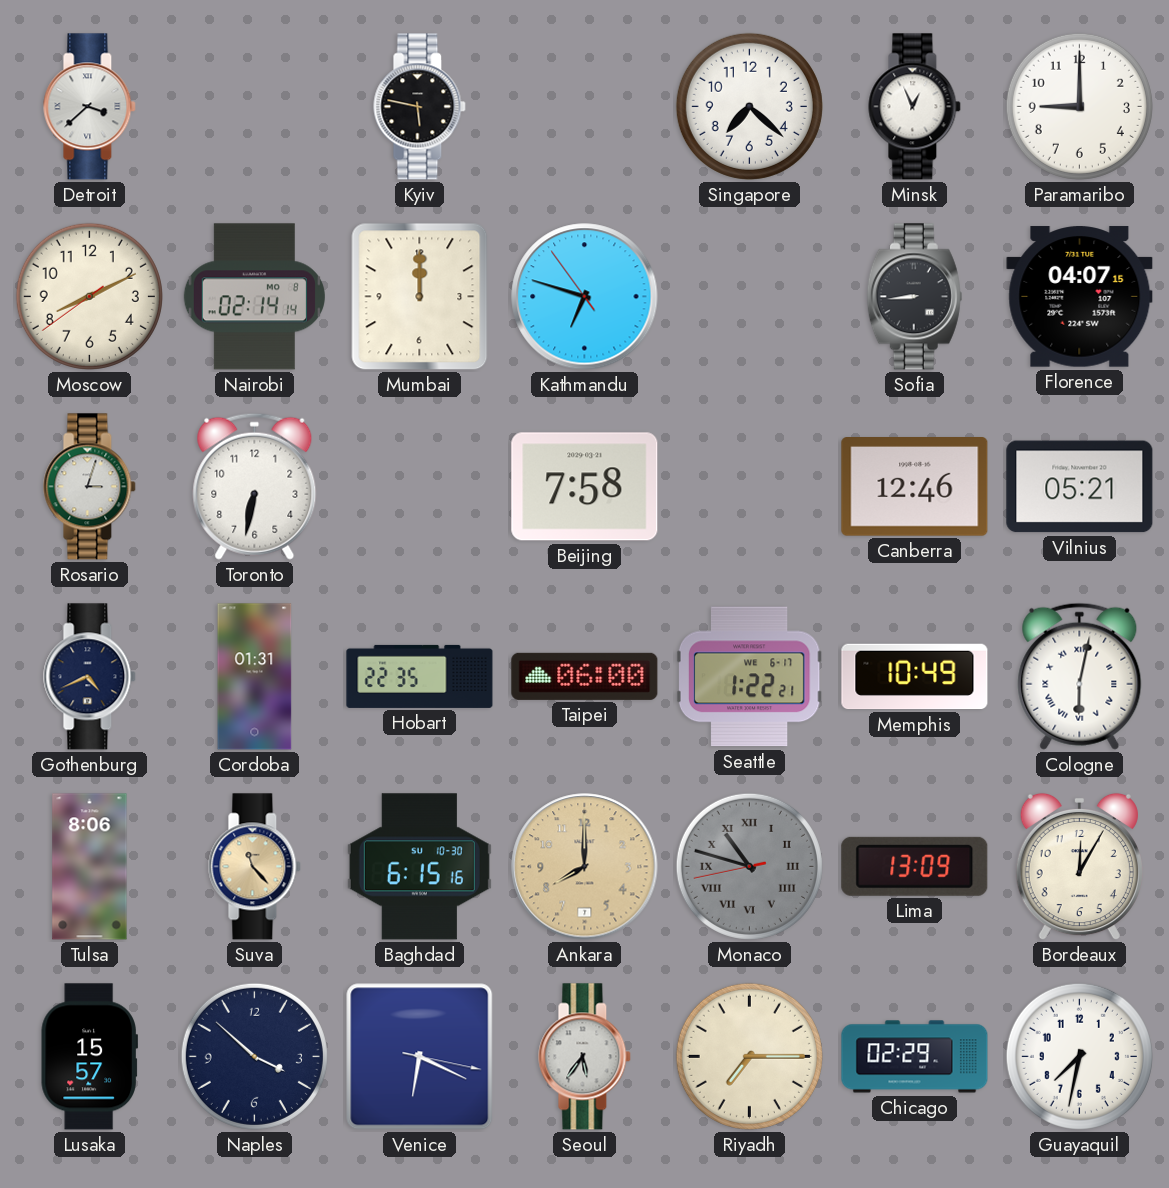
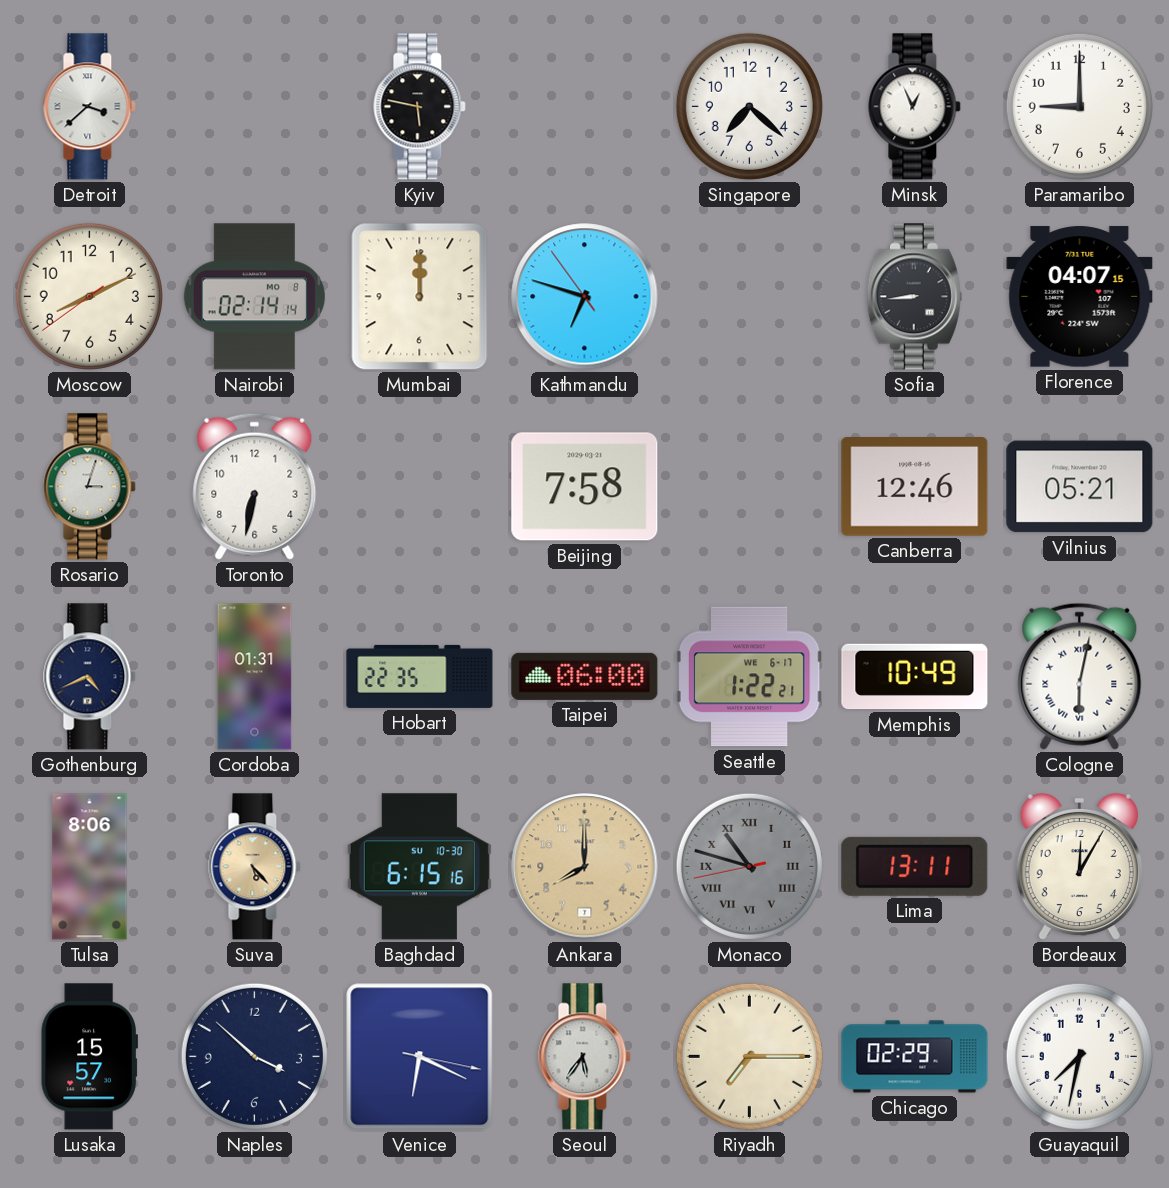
Suva: 11:23 -> 5:23
Lima: 13:09 -> 13:11
